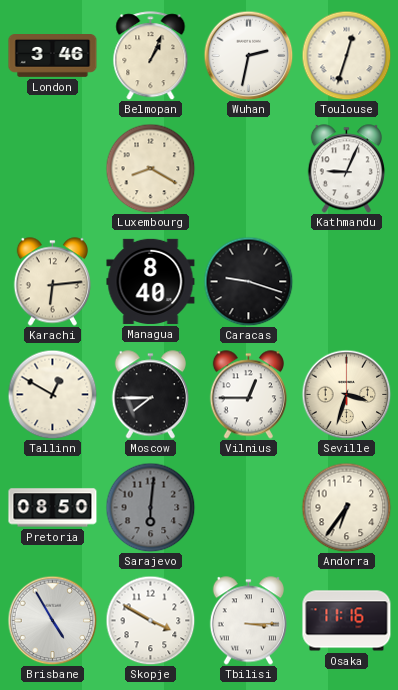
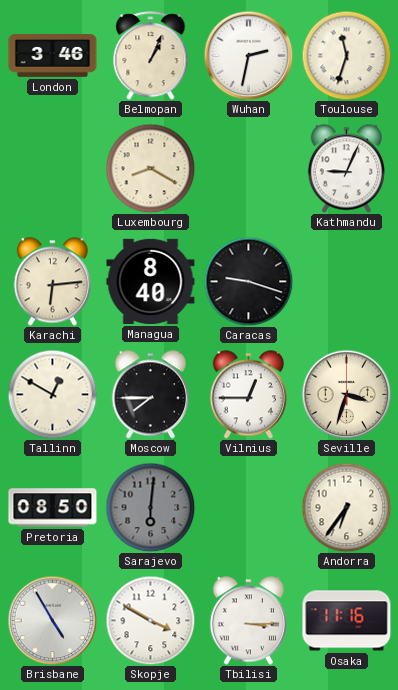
Toulouse: 12:33 -> 11:33
